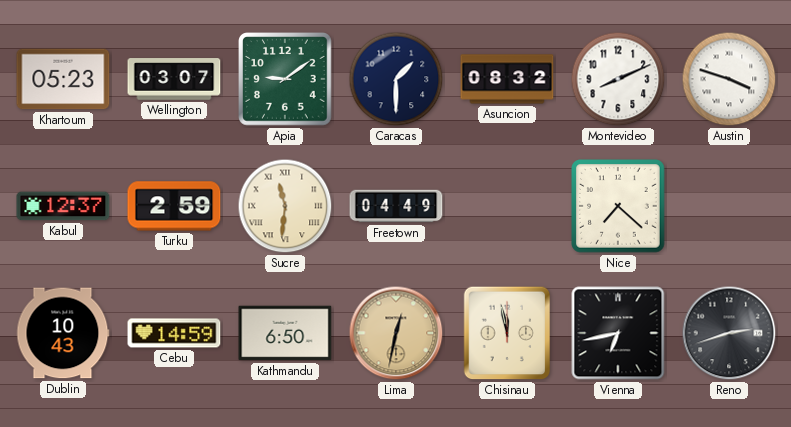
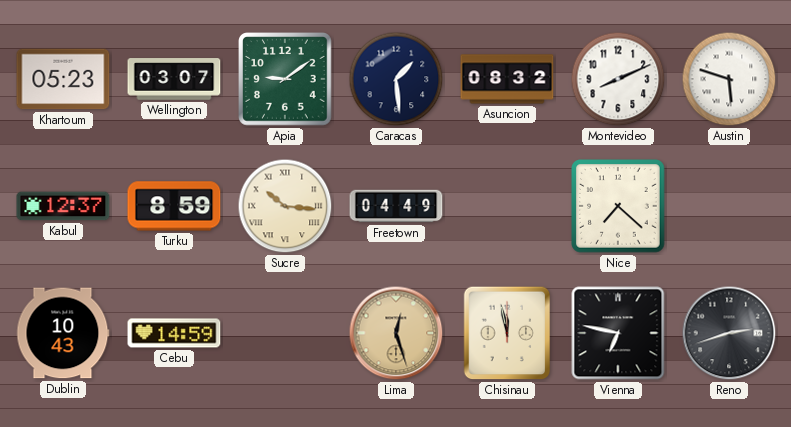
Caracas: 1:30 -> 1:29
Austin: 3:48 -> 5:48
Turku: 2:59 -> 8:59
Sucre: 11:31 -> 10:16
Kathmandu: 6:50 -> none
Lima: 12:32 -> 12:27
Vienna: 6:43 -> 6:47
